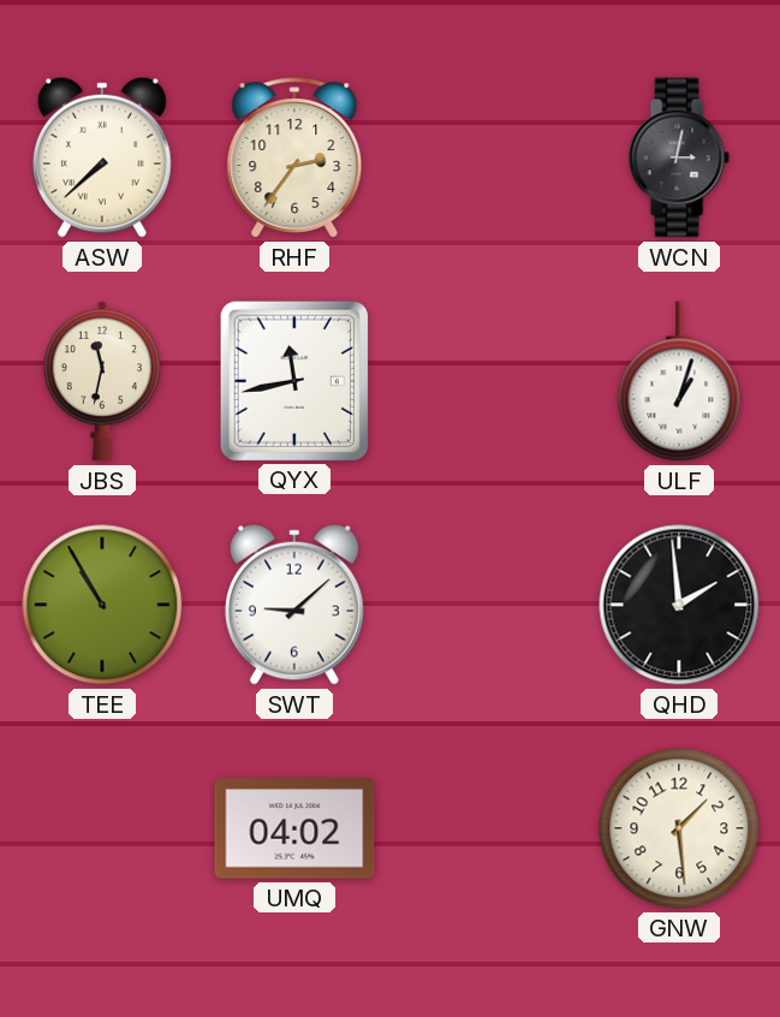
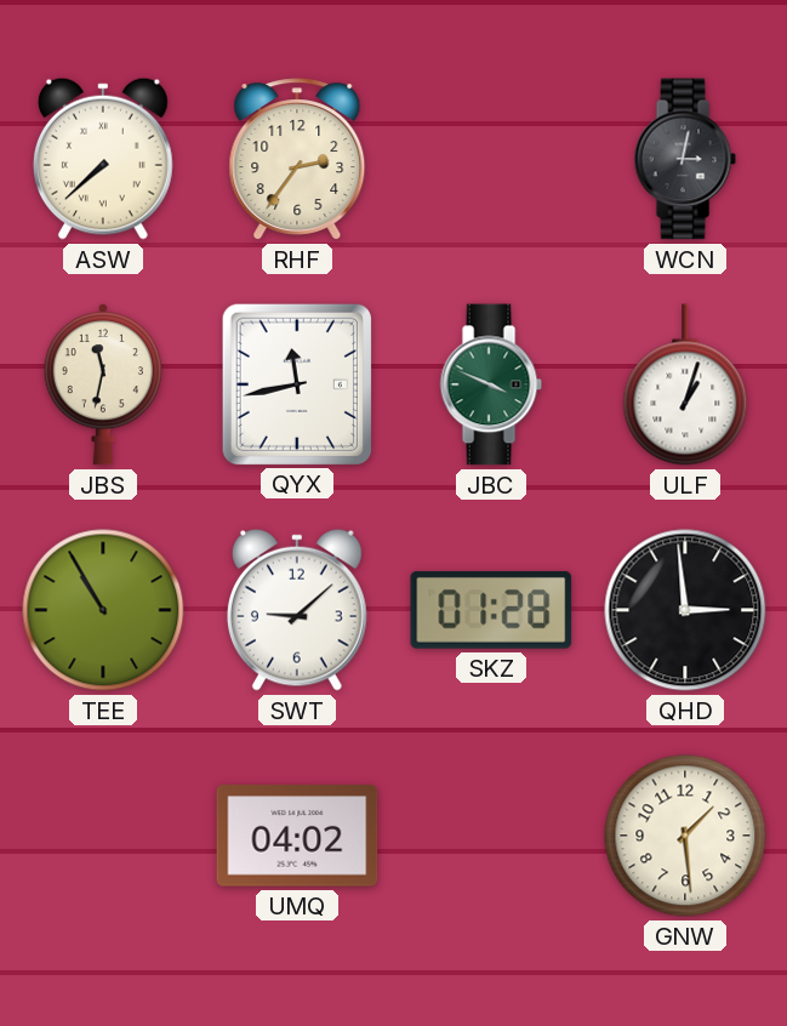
JBC: none -> 3:49
SKZ: none -> 01:28
QHD: 1:59 -> 2:59
